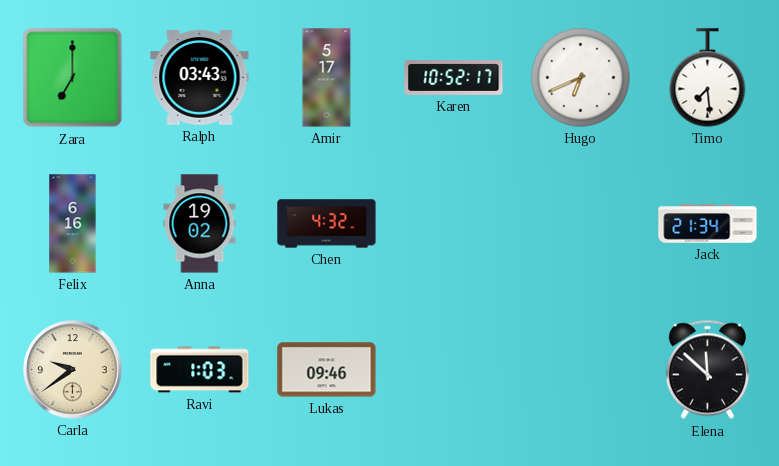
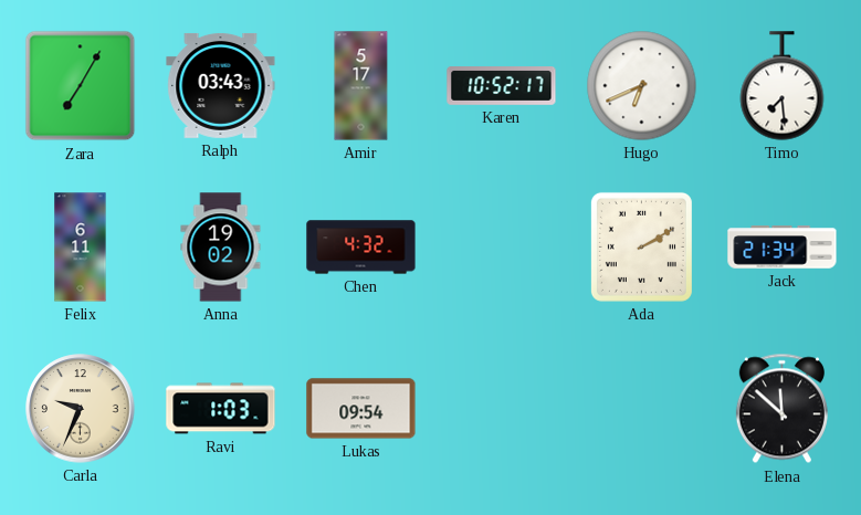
Zara: 7:00 -> 7:05
Felix: 6:16 -> 6:11
Ada: none -> 2:10
Carla: 9:39 -> 9:34
Lukas: 09:46 -> 09:54
